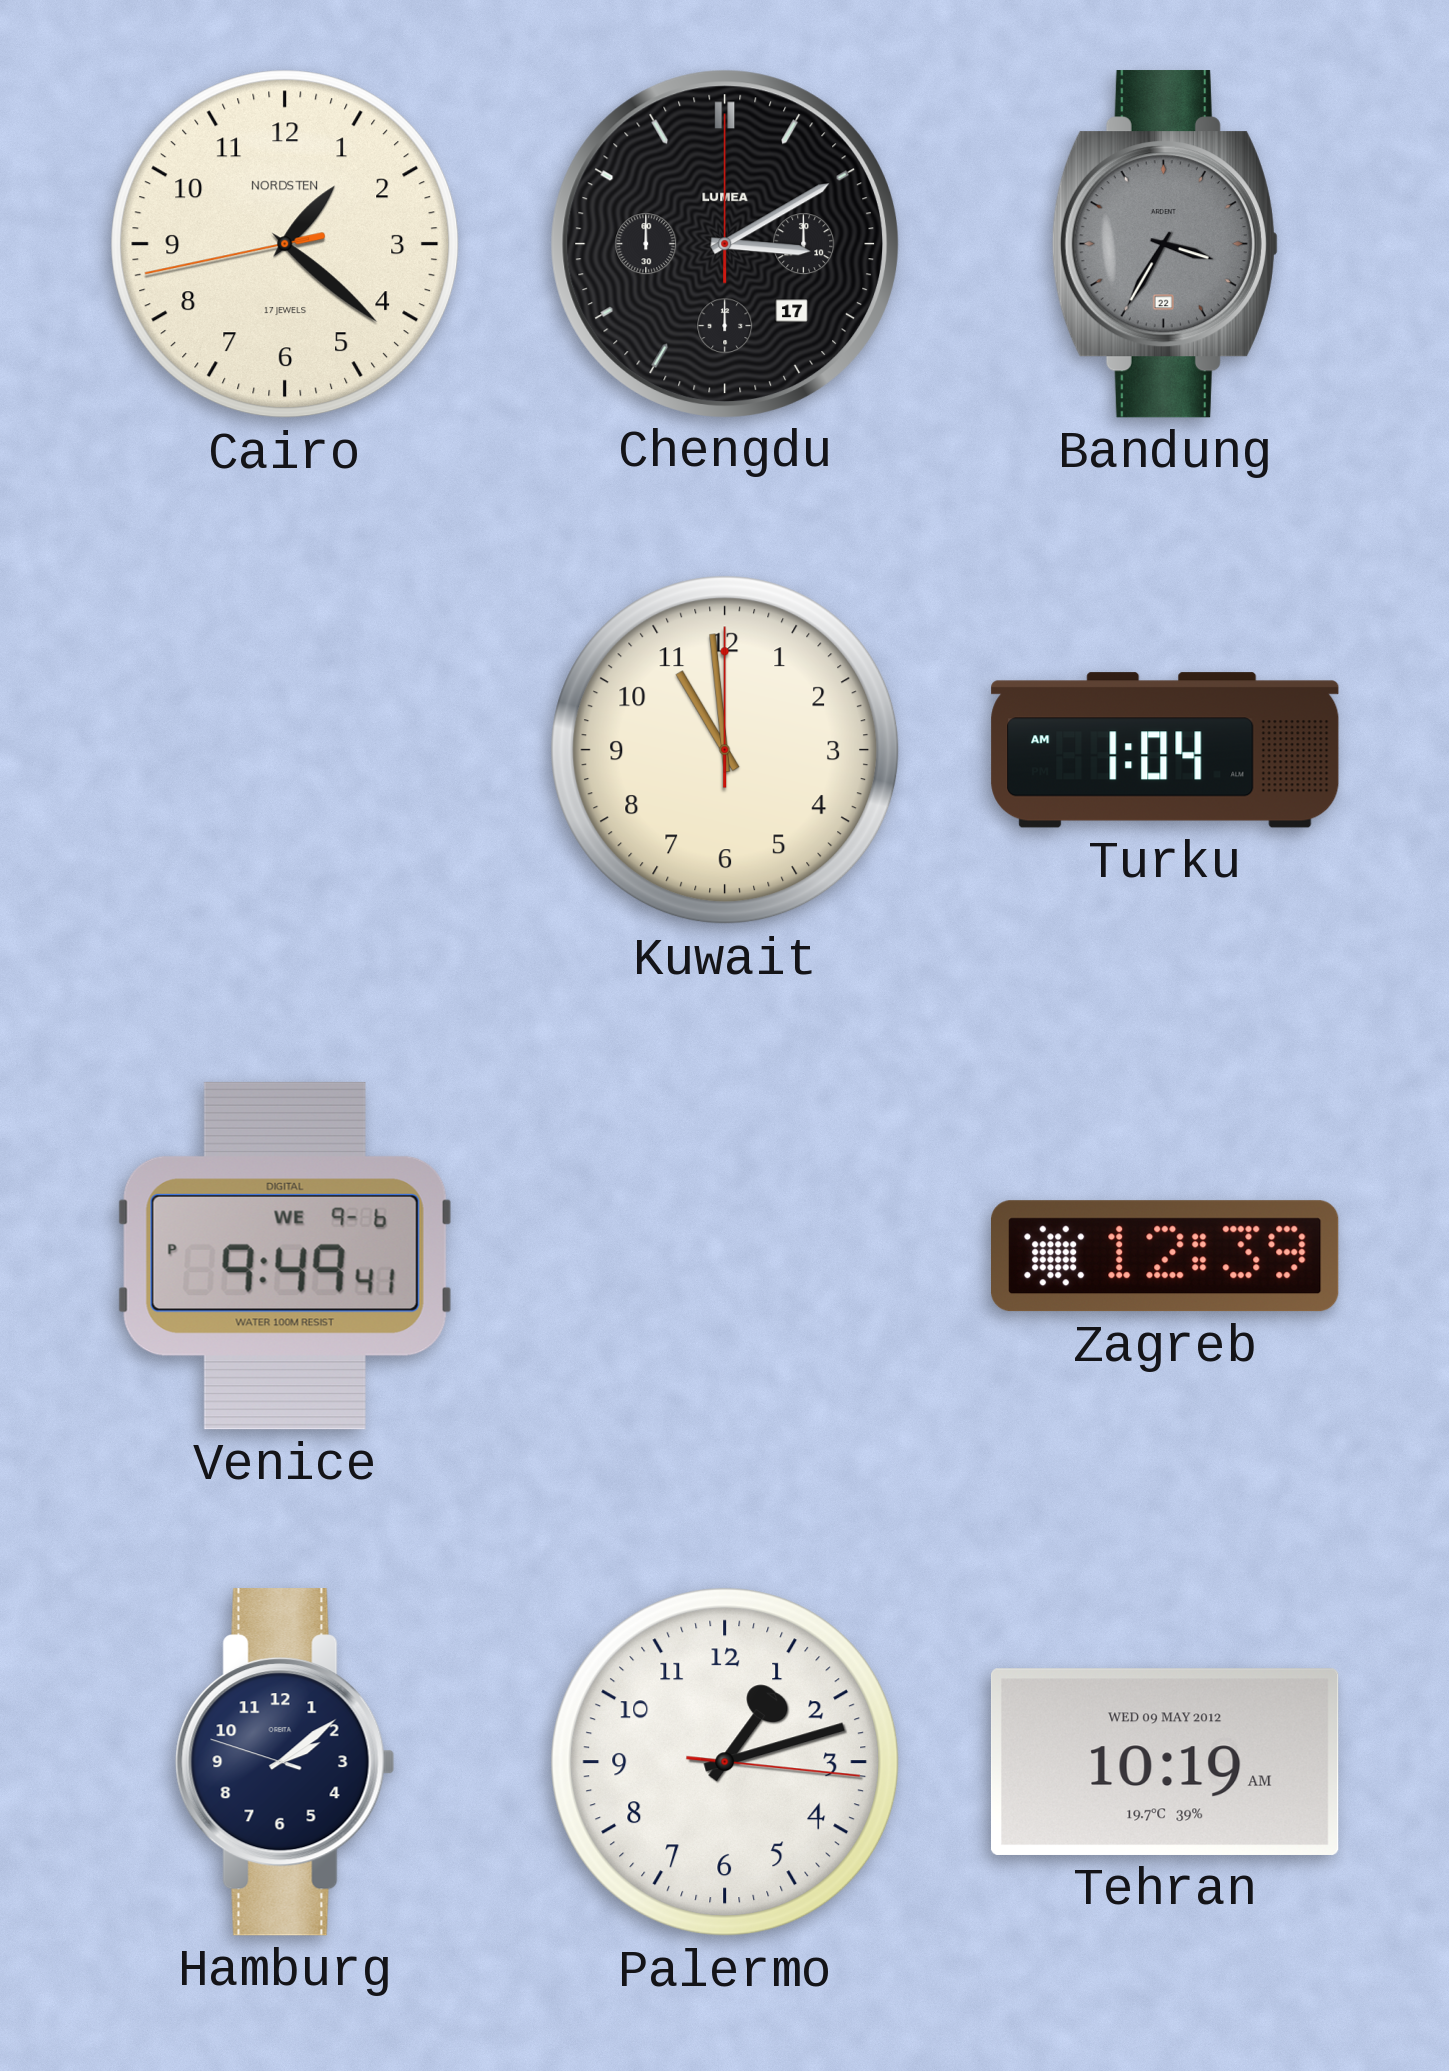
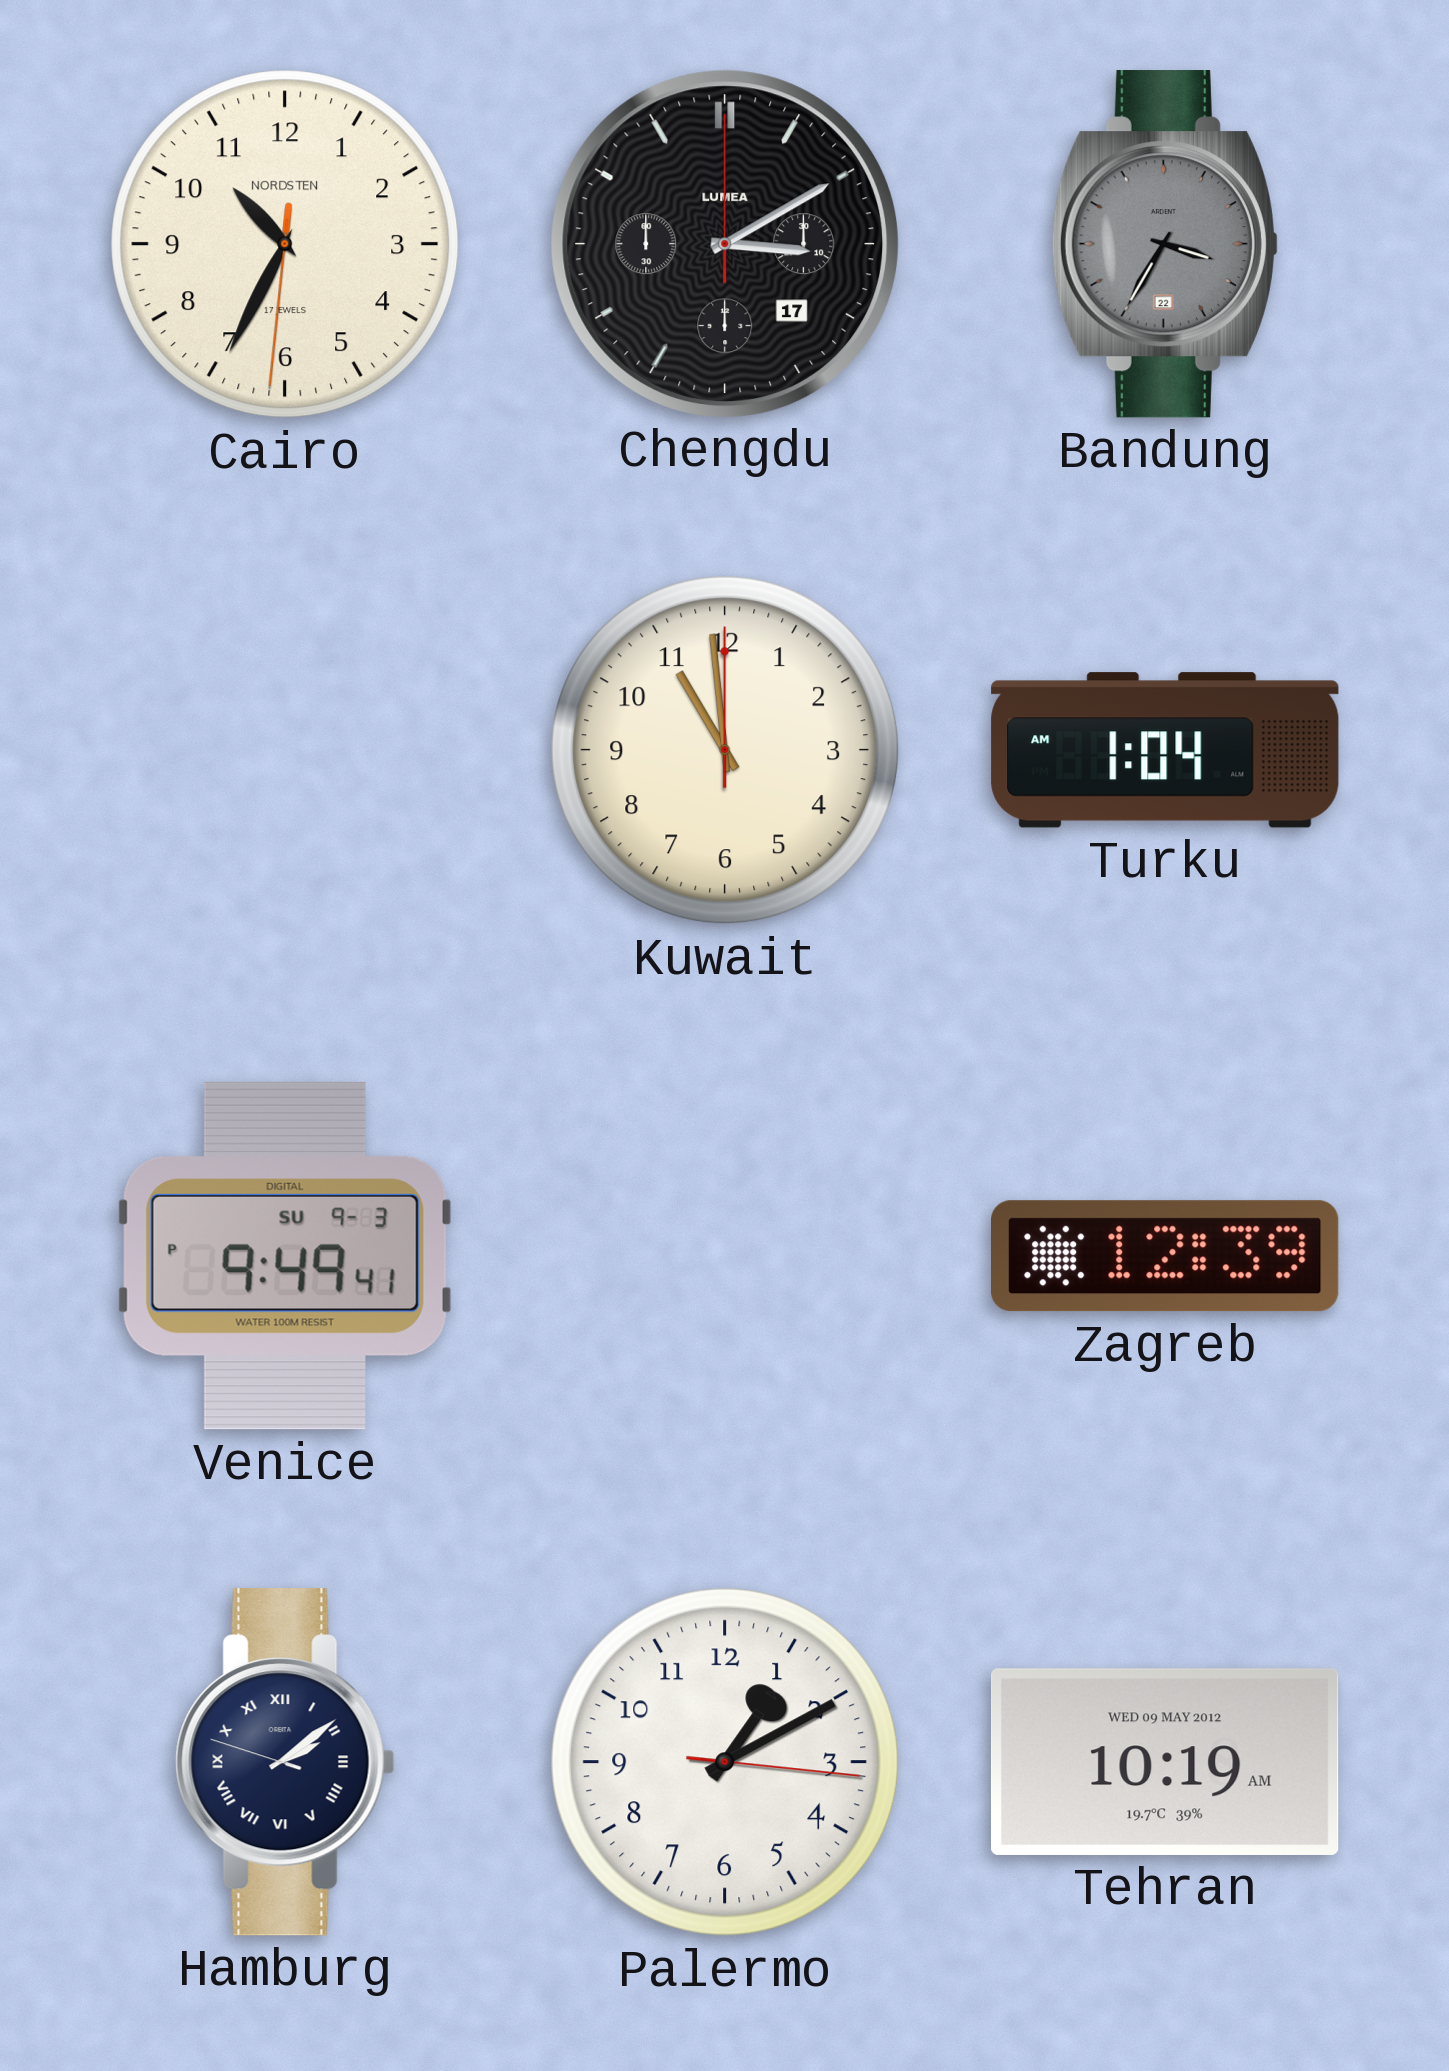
Cairo: 1:21 -> 10:34
Venice date: WE 9-6 -> SU 9-3
Hamburg numerals: Arabic -> Roman
Palermo: 1:12 -> 1:10
